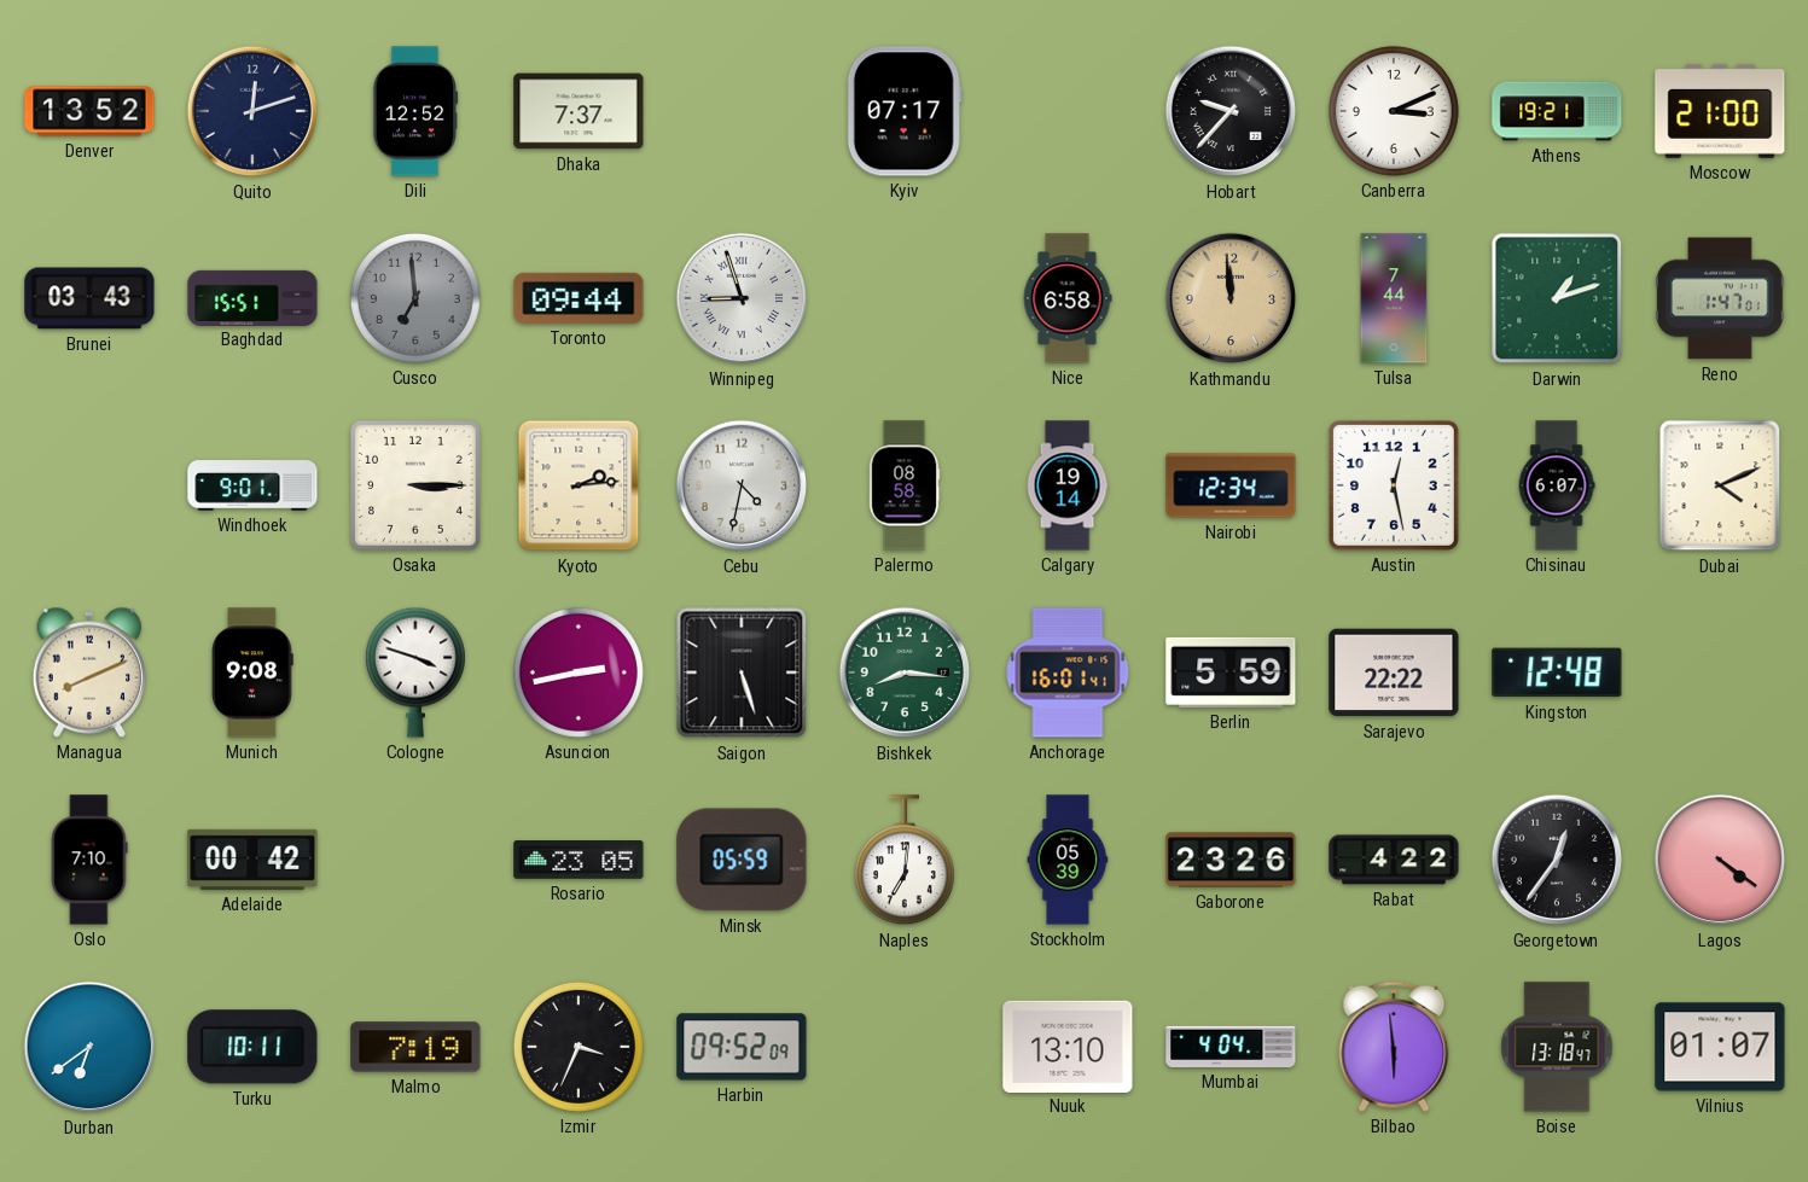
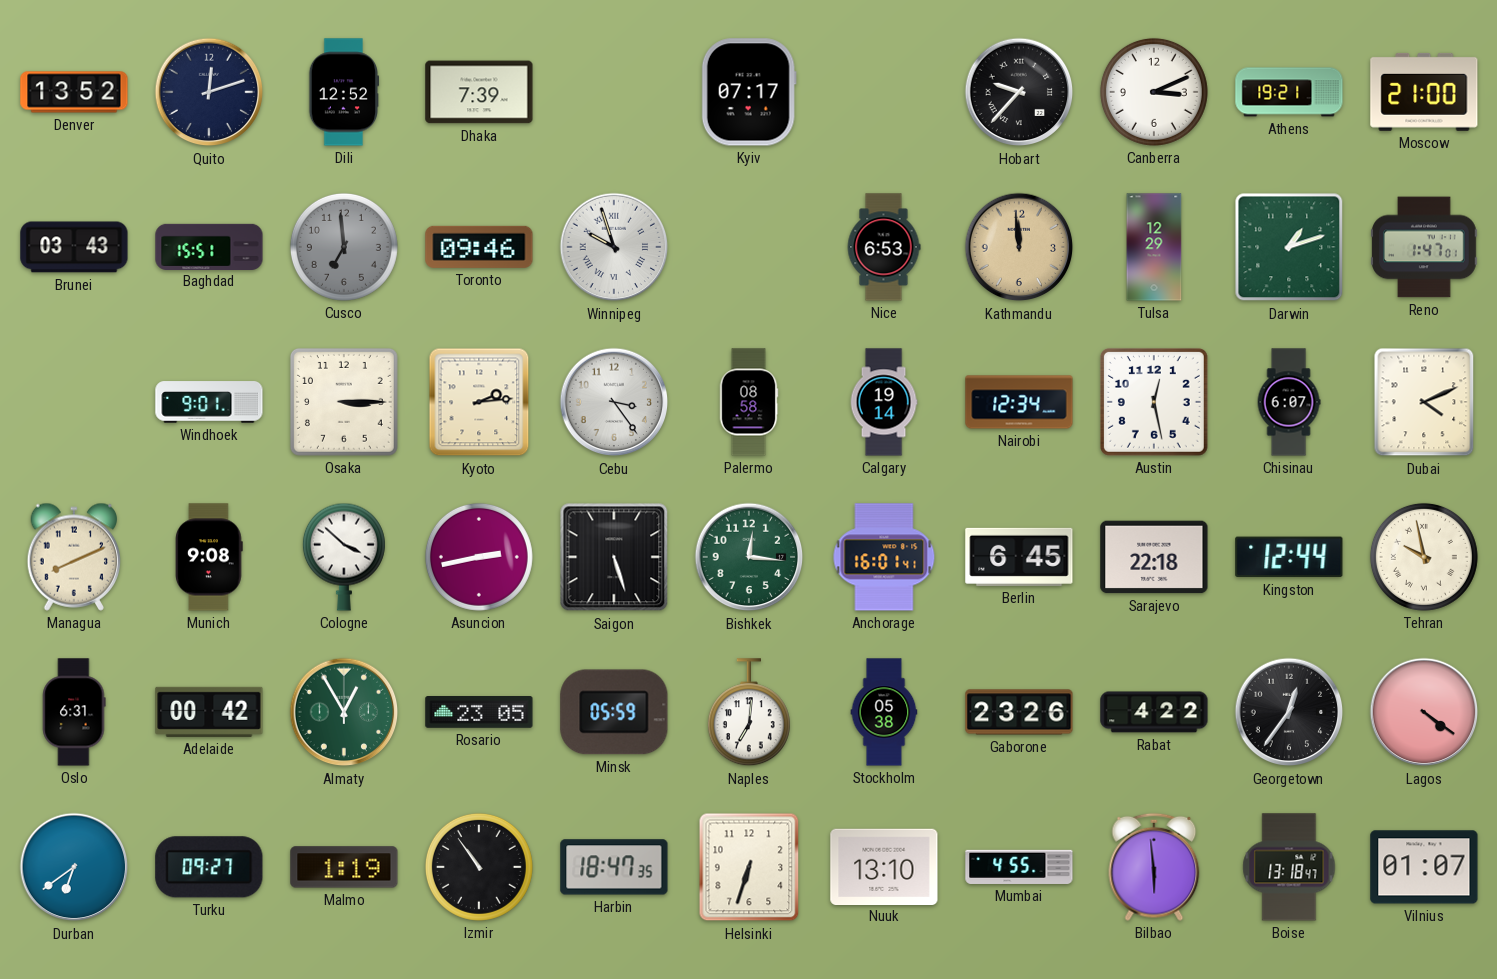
Dhaka: 7:37 -> 7:39
Toronto: 09:44 -> 09:46
Winnipeg: 8:57 -> 9:57
Nice: 6:58 -> 6:53
Tulsa: 7:44 -> 12:29
Cebu: 4:32 -> 3:24
Cologne: 3:48 -> 3:52
Bishkek: 8:16 -> 12:16
Berlin: 5:59 -> 6:45
Sarajevo: 22:22 -> 22:18
Kingston: 12:48 -> 12:44
Tehran: none -> 9:58
Oslo: 7:10 -> 6:31
Almaty: none -> 12:55
Stockholm: 05:39 -> 05:38
Turku: 10:11 -> 09:27
Malmo: 7:19 -> 1:19
Izmir: 3:34 -> 10:54
Harbin: 09:52 -> 18:47
Helsinki: none -> 6:33
Mumbai: 4:04 -> 4:55
